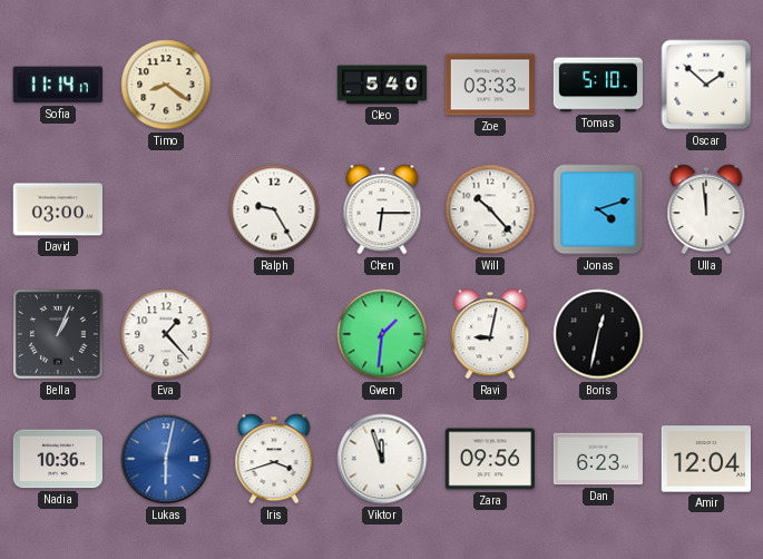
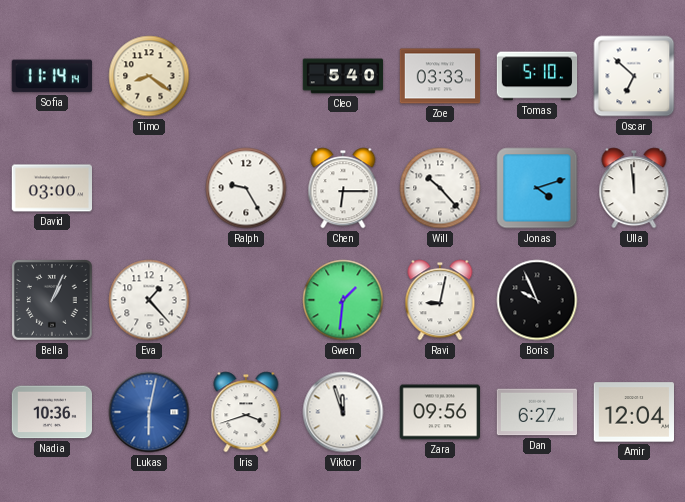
Sofia: 11:14:17 -> 11:14:14
Oscar: 1:52 -> 6:52
Boris: 12:32 -> 9:56
Dan: 6:23 -> 6:27
